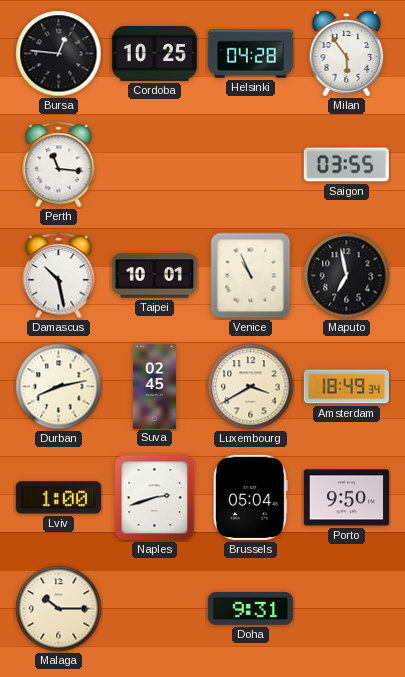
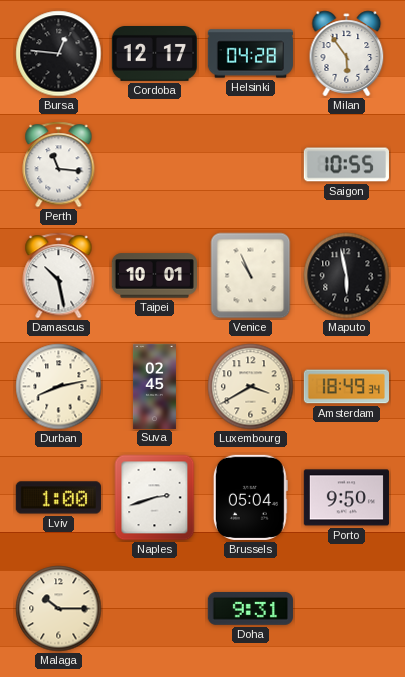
Cordoba: 10:25 -> 12:17
Saigon: 03:55 -> 10:55
Maputo: 6:58 -> 5:58
